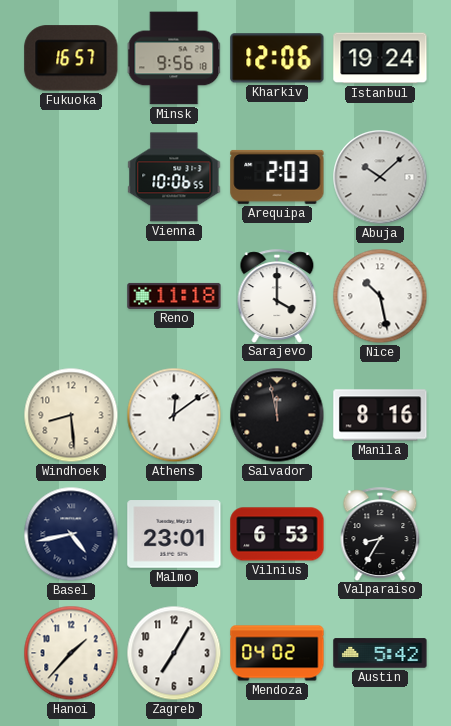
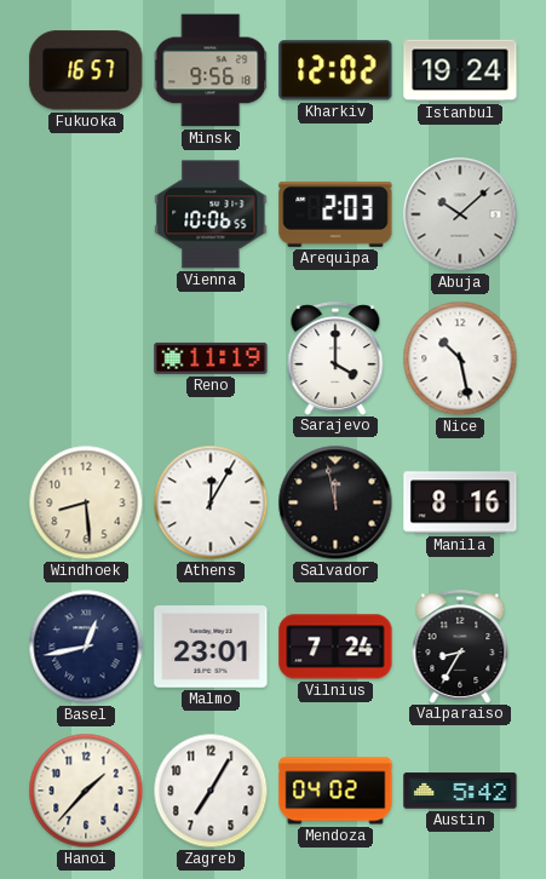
Kharkiv: 12:06 -> 12:02
Reno: 11:18 -> 11:19
Athens: 12:09 -> 12:05
Basel: 4:43 -> 12:43
Vilnius: 6:53 -> 7:24
